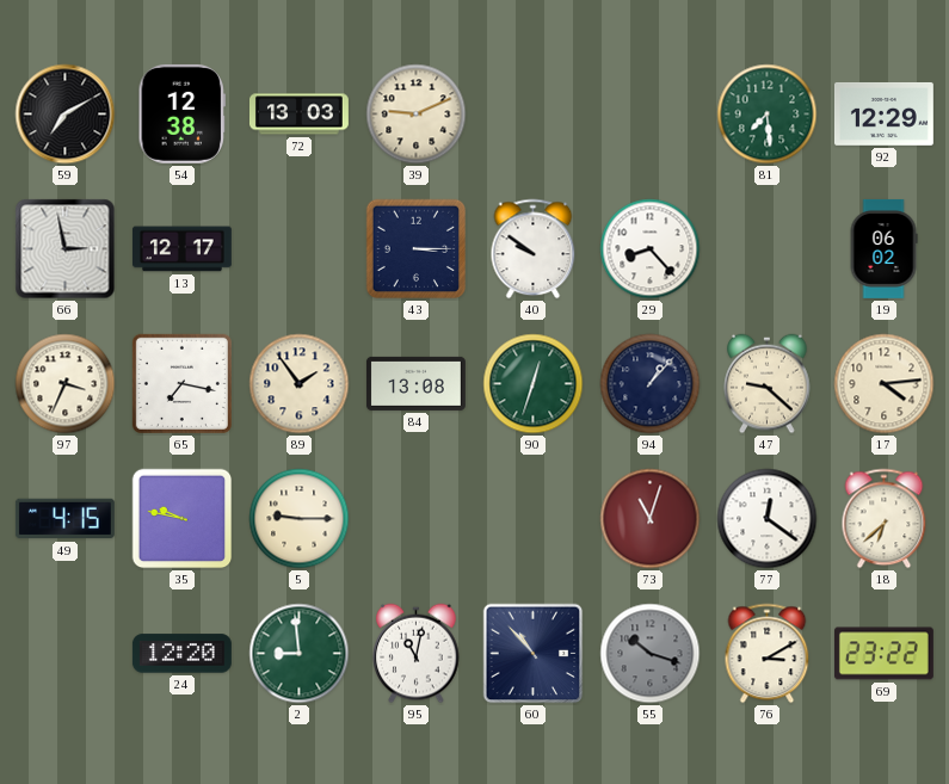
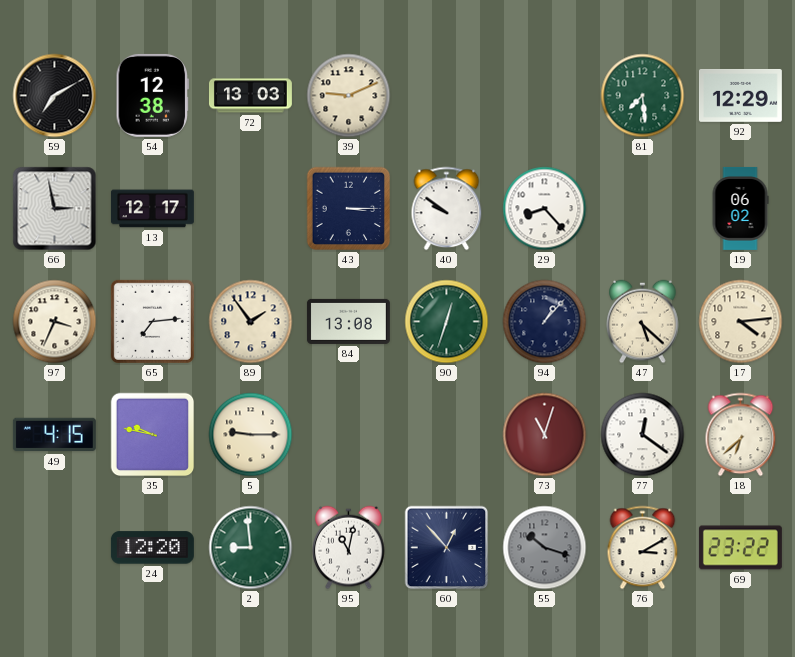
65: 7:17 -> 7:14
47: 9:22 -> 5:22
60: 10:53 -> 12:53
